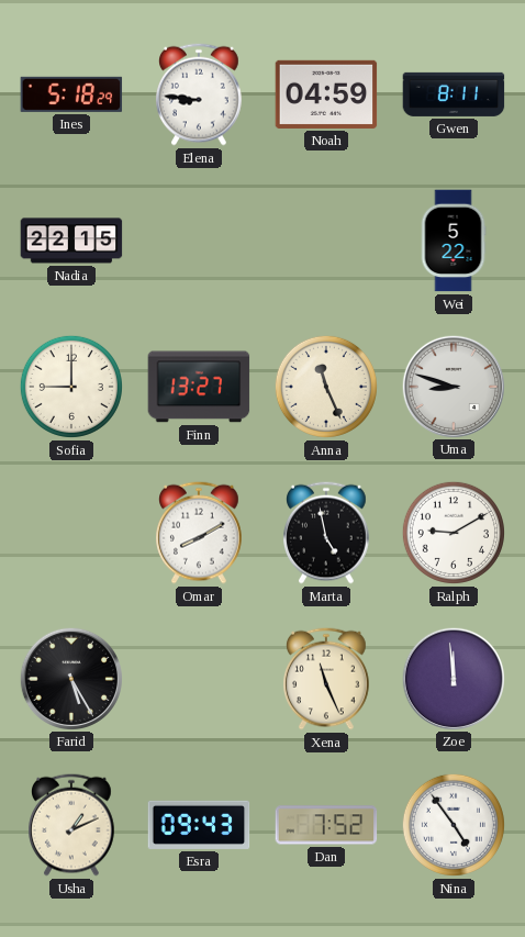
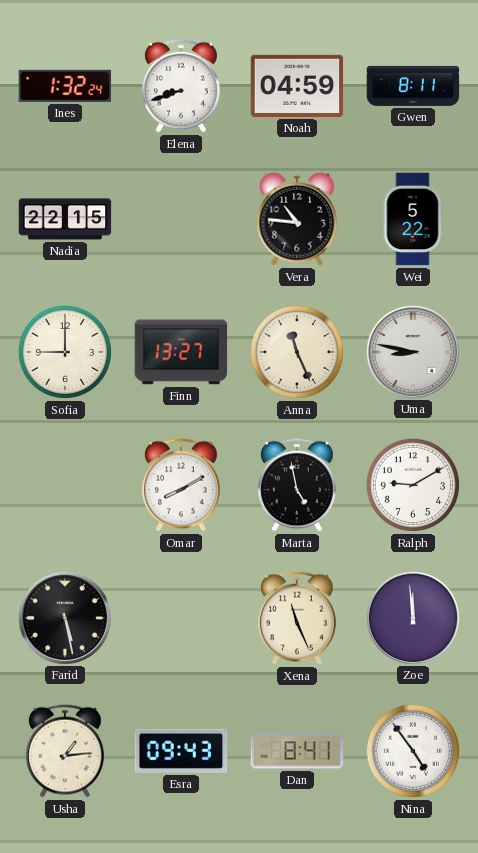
Ines: 5:18 -> 1:32
Elena: 8:46 -> 8:42
Vera: none -> 10:46
Uma: 8:48 -> 8:47
Farid: 5:25 -> 5:28
Usha: 1:11 -> 1:14
Dan: 7:52 -> 8:41
